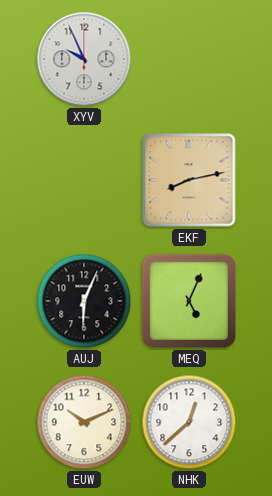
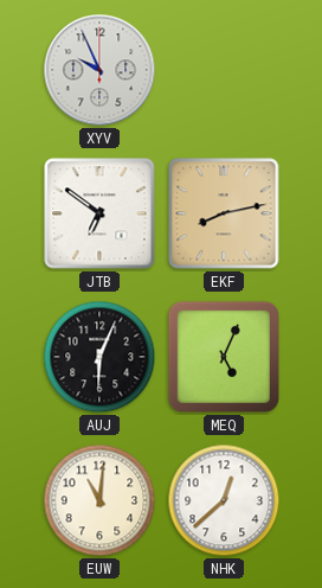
JTB: none -> 6:51
EUW: 10:11 -> 11:01
